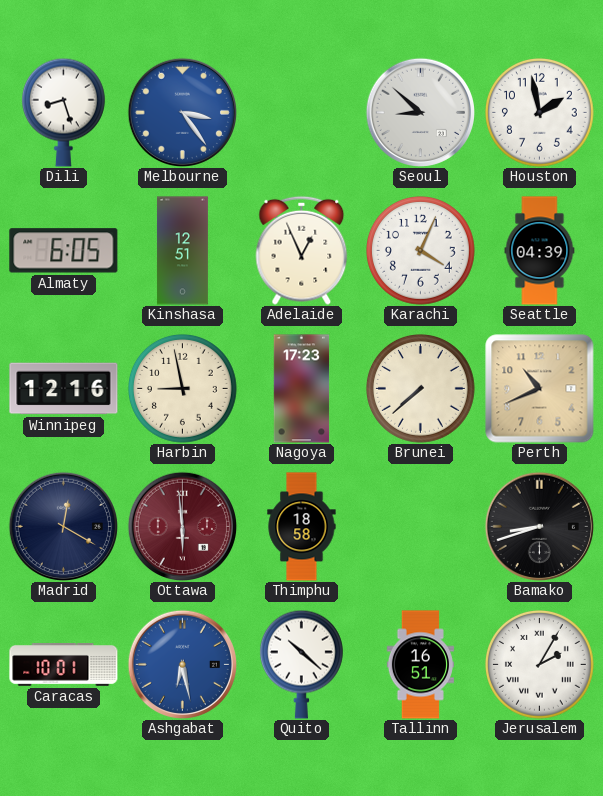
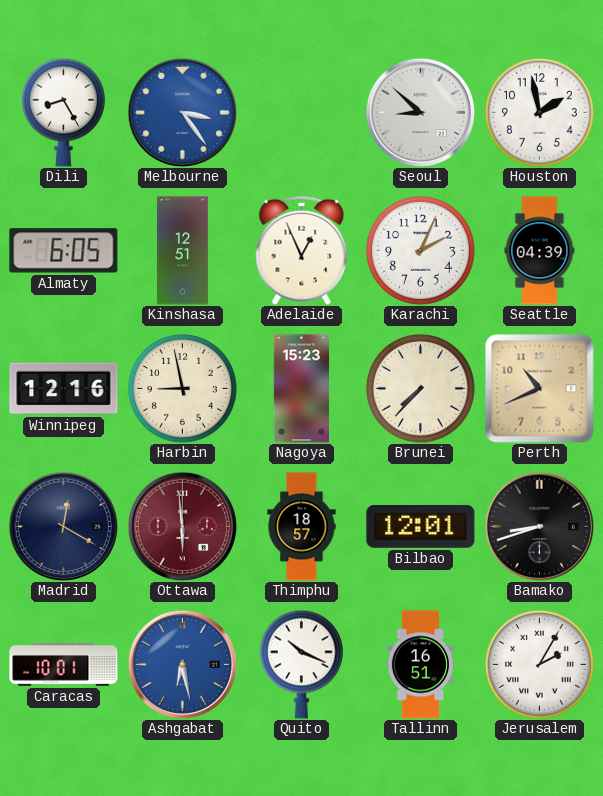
Dili: 8:27 -> 8:25
Karachi: 4:04 -> 2:04
Nagoya: 17:23 -> 15:23
Brunei: 7:38 -> 7:37
Thimphu: 18:58 -> 18:57
Bilbao: none -> 12:01
Quito: 10:22 -> 10:19
